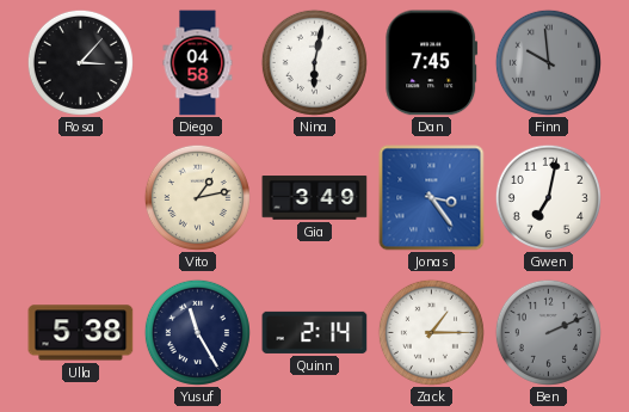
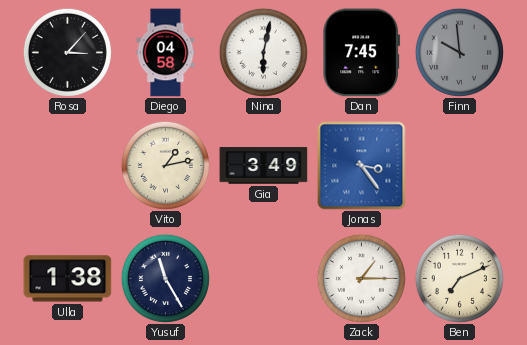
Gwen: 7:02 -> none
Ulla: 5:38 -> 1:38
Quinn: 2:14 -> none
Ben: 2:11 -> 7:11
Ben dial: grey -> cream
